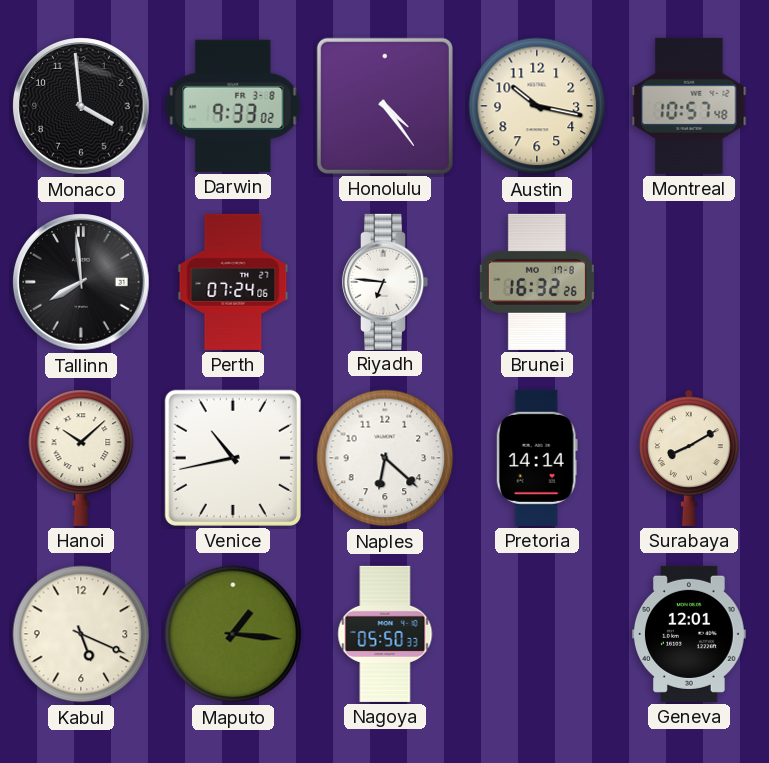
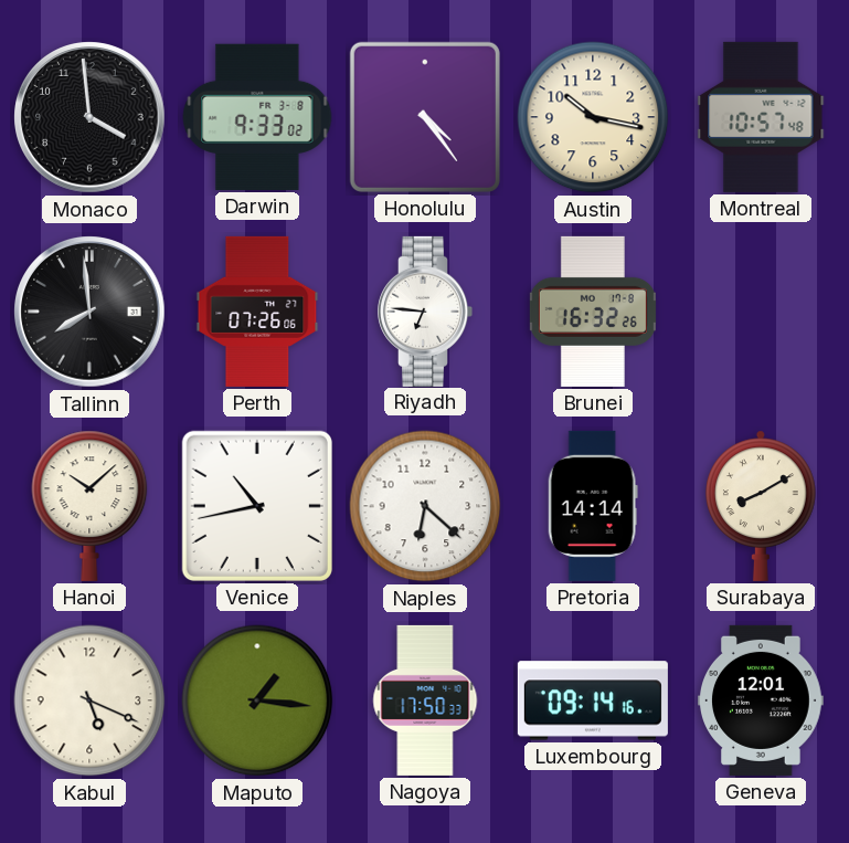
Perth: 07:24 -> 07:26
Nagoya: 05:50 -> 17:50
Luxembourg: none -> 09:14
